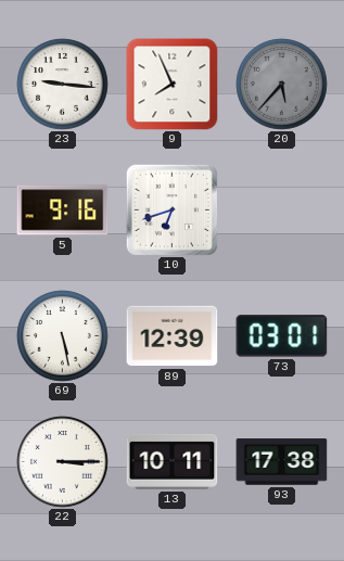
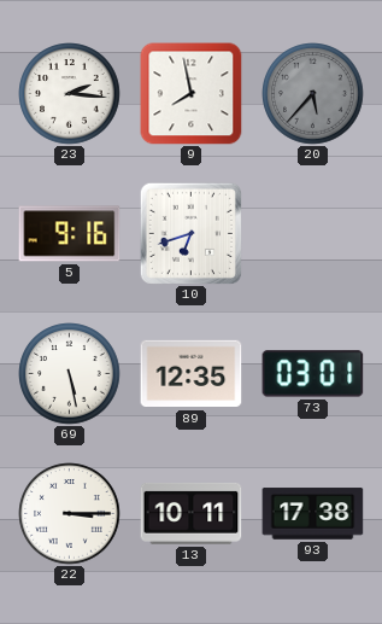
23: 9:16 -> 2:16
9: 7:56 -> 7:58
89: 12:39 -> 12:35
